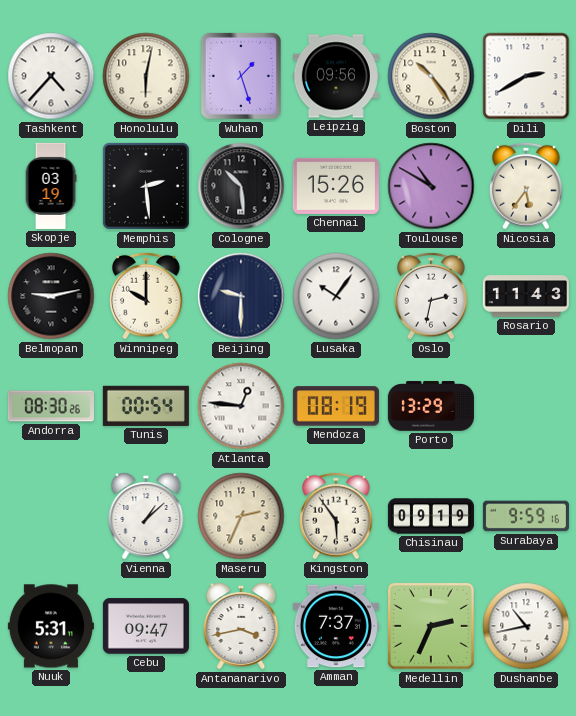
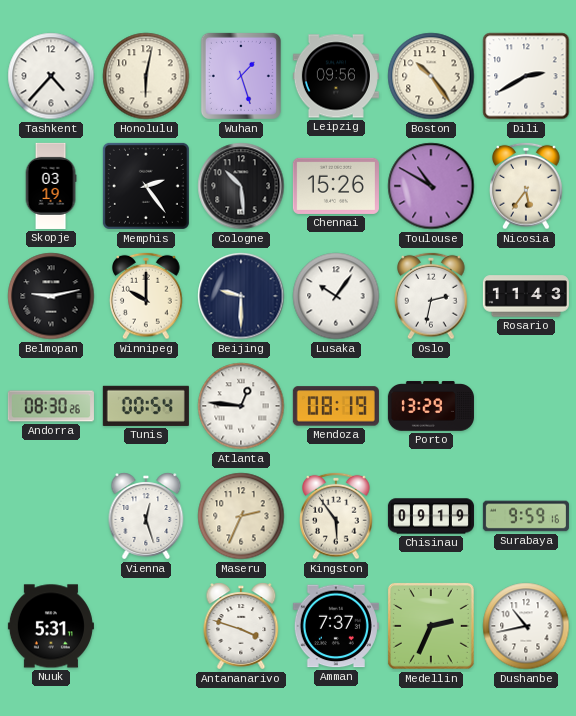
Memphis: 2:29 -> 2:24
Vienna: 1:08 -> 12:27
Cebu: 09:47 -> none
Antananarivo: 3:43 -> 3:48
